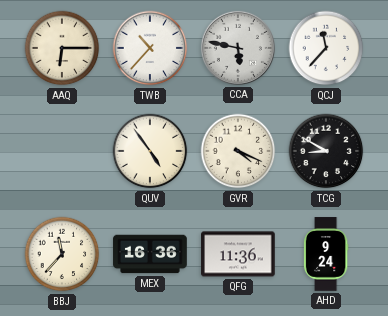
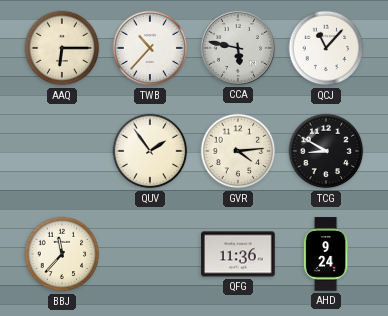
QCJ: 11:37 -> 11:07
QUV: 4:54 -> 1:54
GVR: 4:19 -> 4:14
MEX: 16:36 -> none
